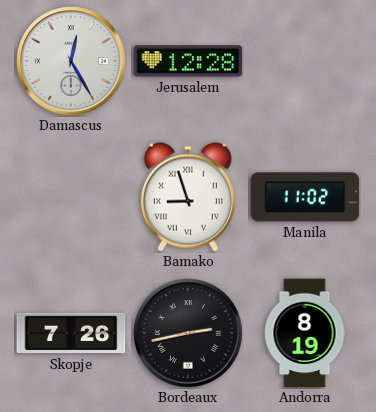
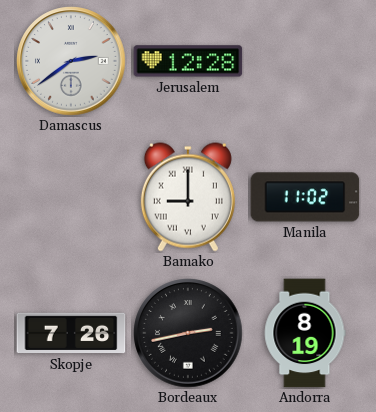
Damascus: 12:25 -> 2:39
Bamako: 8:57 -> 9:00
